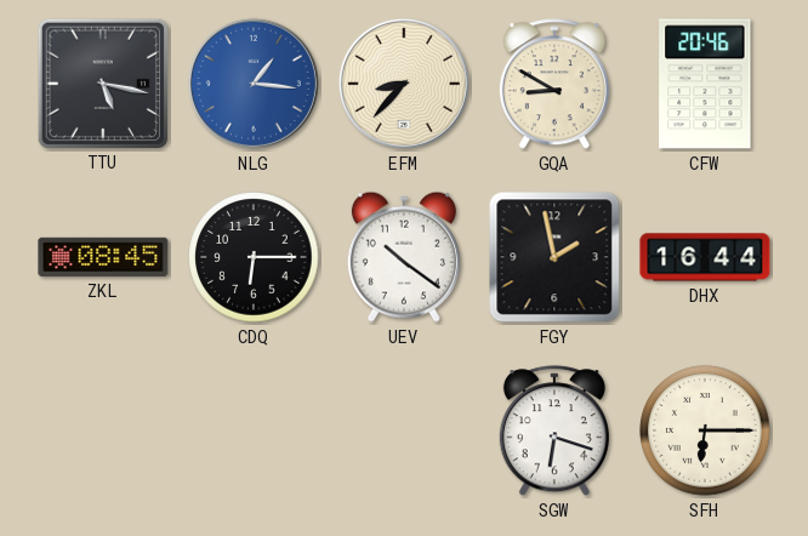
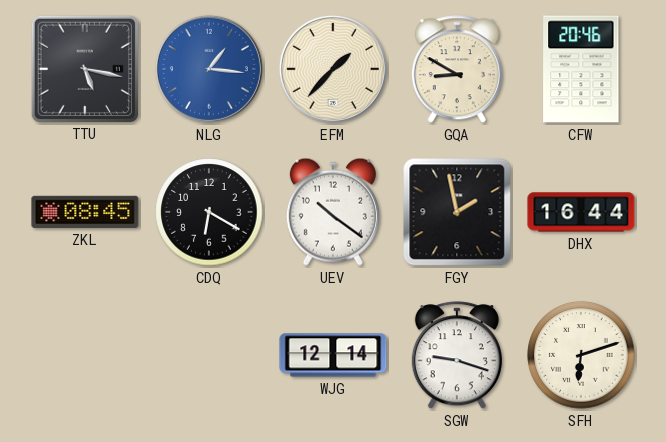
EFM: 8:37 -> 1:37
CDQ: 6:15 -> 6:20
WJG: none -> 12:14
SGW: 6:18 -> 9:18
SFH: 6:15 -> 6:12
